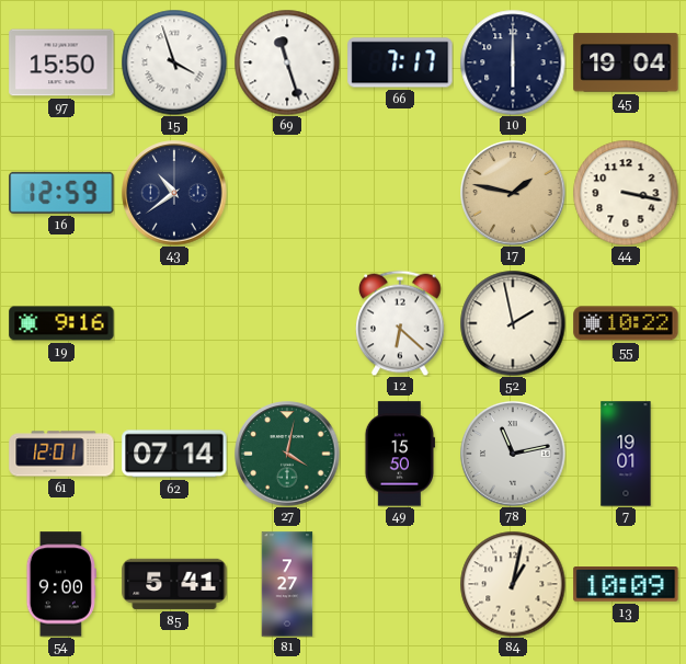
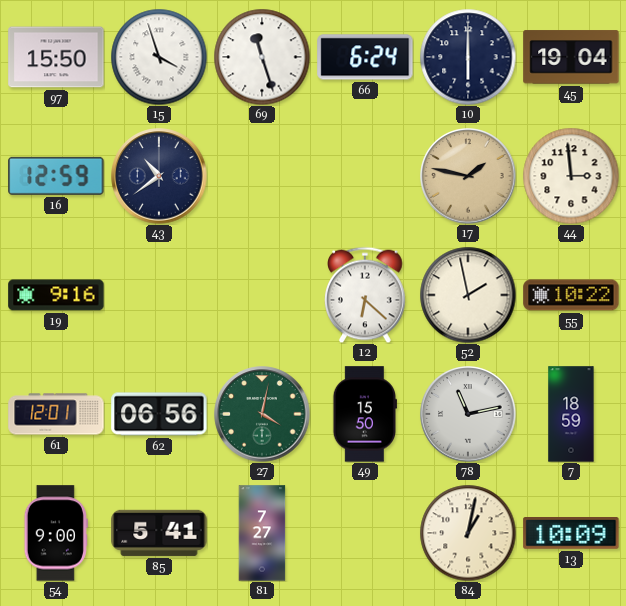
66: 7:17 -> 6:24
44: 3:17 -> 2:59
62: 07:14 -> 06:56
7: 19:01 -> 18:59
